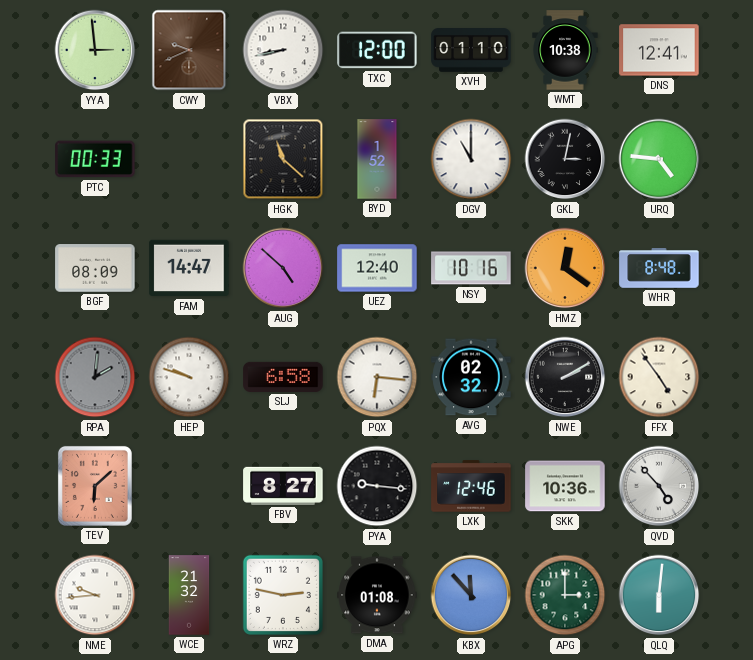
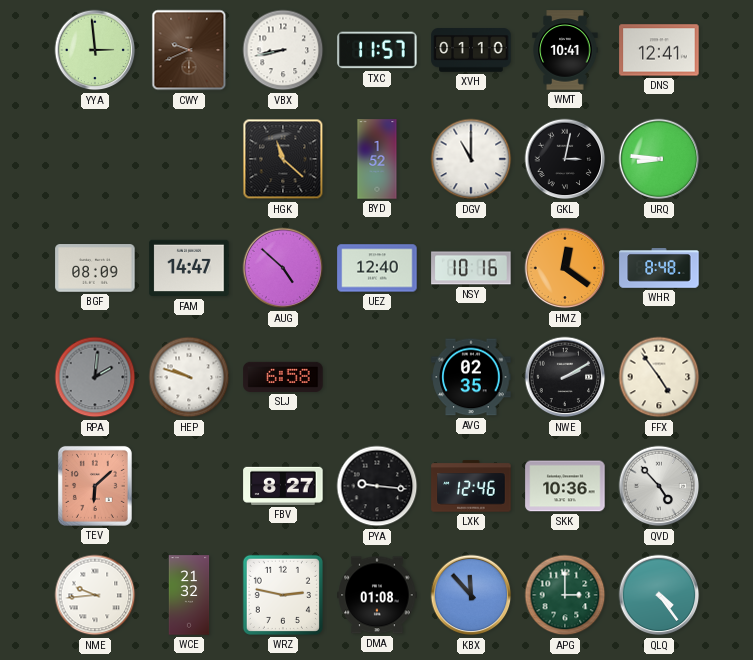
TXC: 12:00 -> 11:57
WMT: 10:38 -> 10:41
PTC: 00:33 -> none
URQ: 4:46 -> 8:46
PQX: 6:16 -> none
AVG: 02:32 -> 02:35
QLQ: 6:01 -> 4:24
